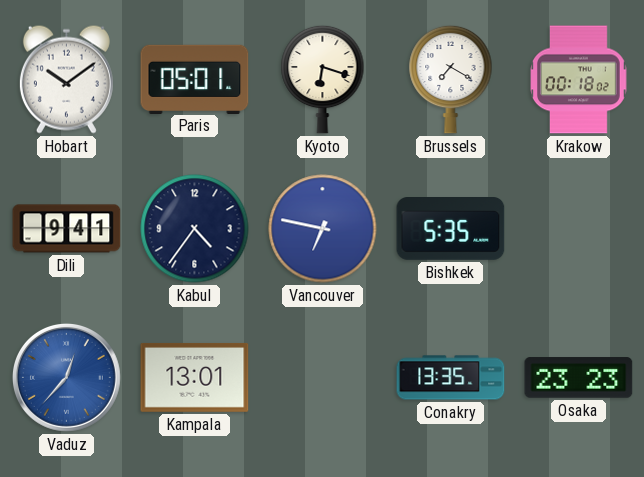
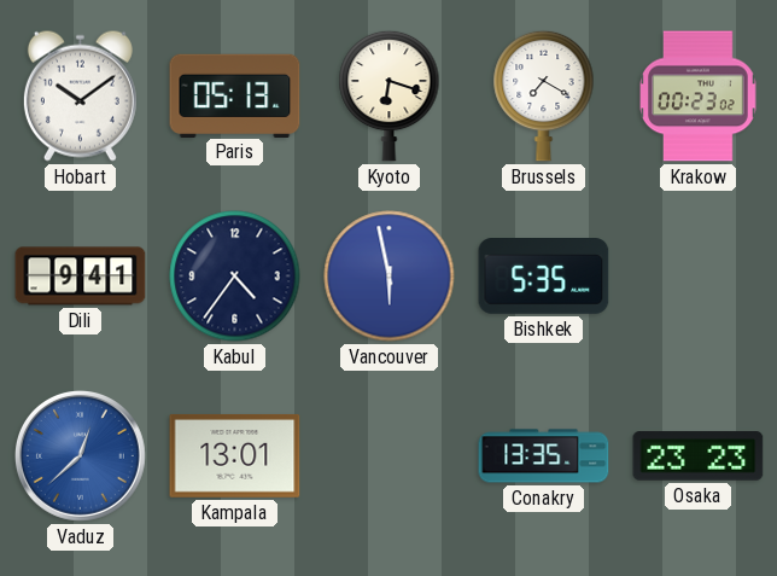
Paris: 05:01 -> 05:13
Krakow: 00:18 -> 00:23
Vancouver: 6:47 -> 5:58
Vaduz: 12:37 -> 12:38
